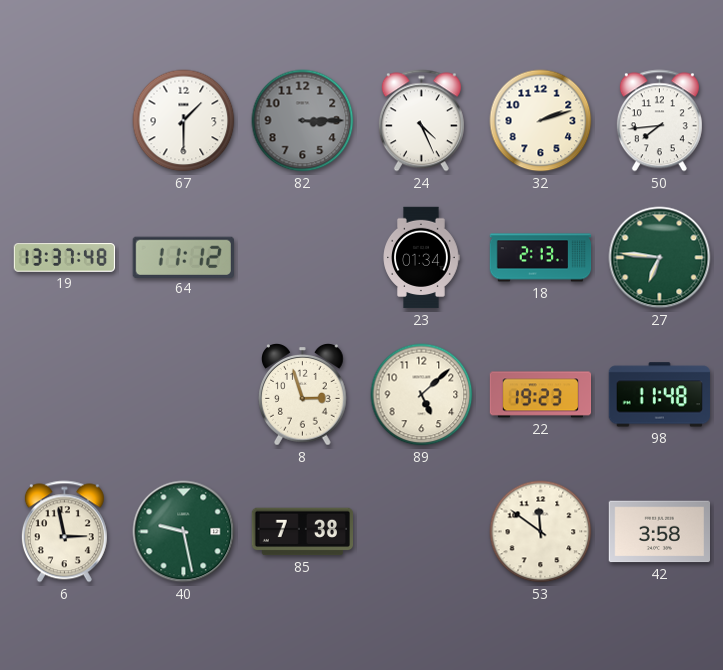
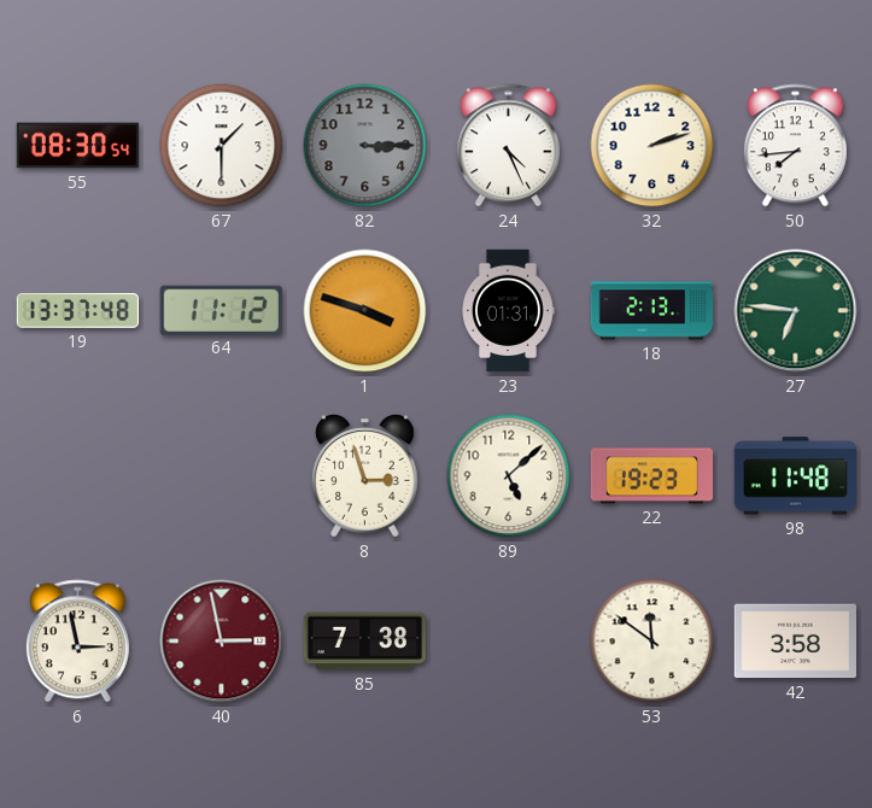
55: none -> 08:30
1: none -> 3:48
23: 01:34 -> 01:31
40: 9:28 -> 2:58
40 dial: green -> burgundy
